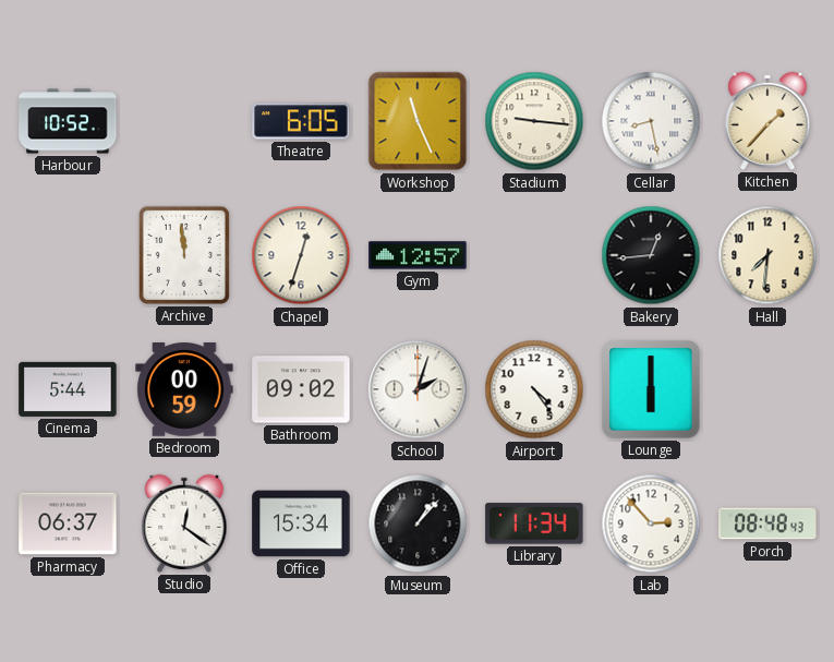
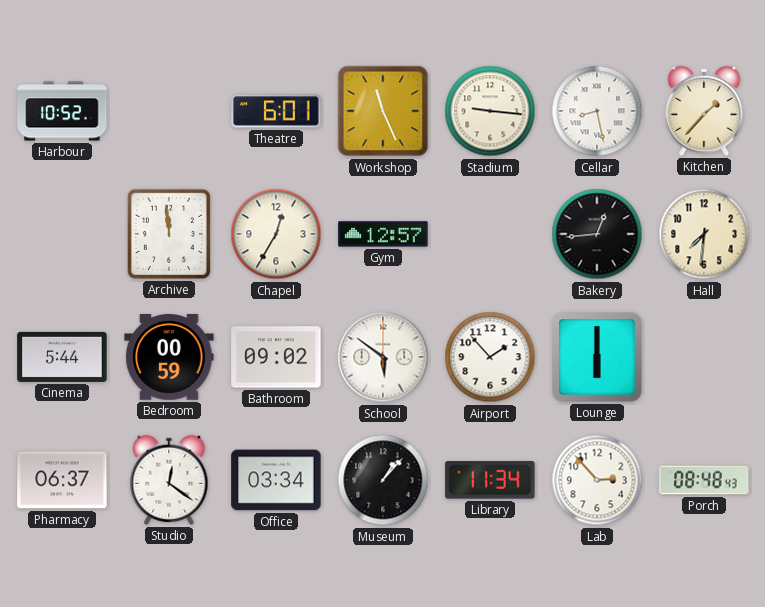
Theatre: 6:05 -> 6:01
Chapel: 12:33 -> 12:35
School: 2:03 -> 5:51
Airport: 4:24 -> 1:53
Office: 15:34 -> 03:34
